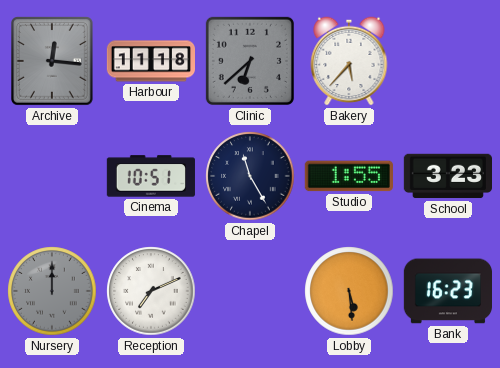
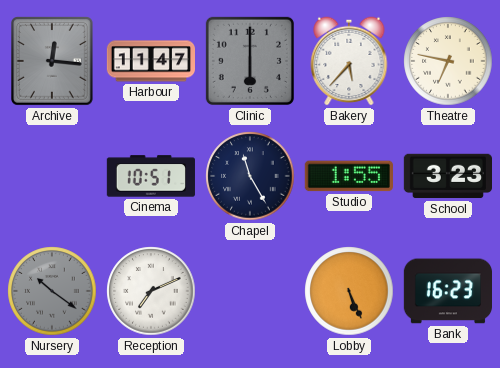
Harbour: 11:18 -> 11:47
Clinic: 6:38 -> 6:00
Theatre: none -> 6:47
Nursery: 12:00 -> 10:21
Lobby: 5:29 -> 5:26
